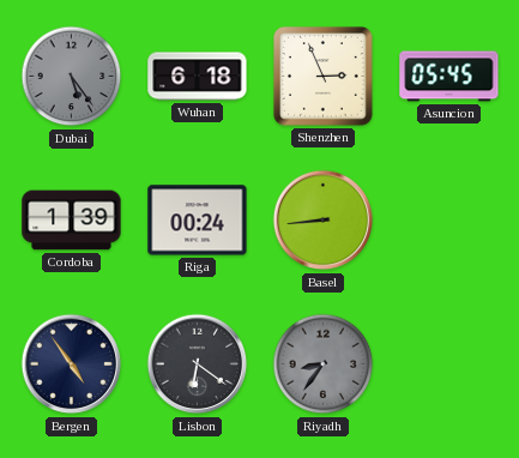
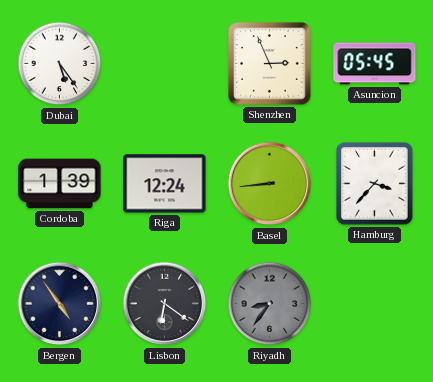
Dubai dial: grey -> white
Wuhan: 6:18 -> none
Riga: 00:24 -> 12:24
Hamburg: none -> 3:37
